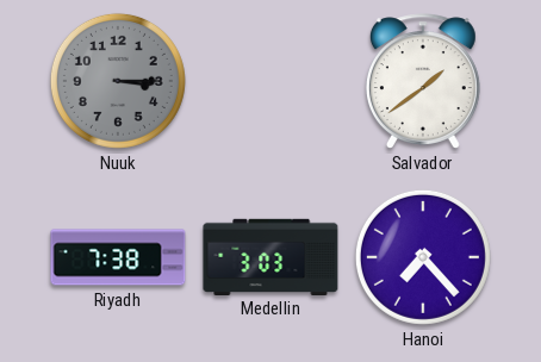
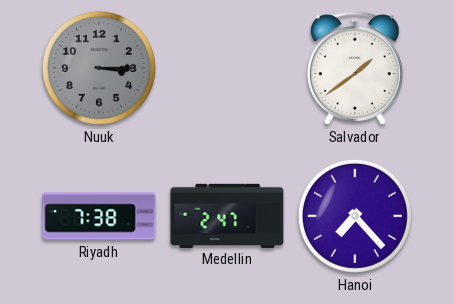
Medellin: 3:03 -> 2:47
